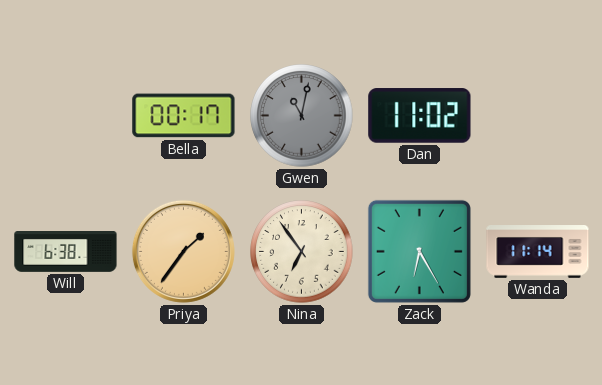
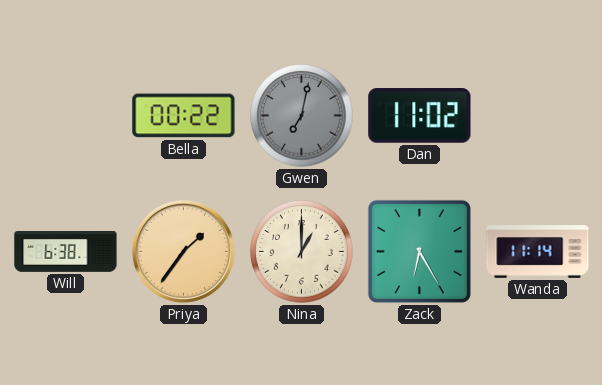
Bella: 00:17 -> 00:22
Gwen: 11:02 -> 7:02
Nina: 6:54 -> 1:00
